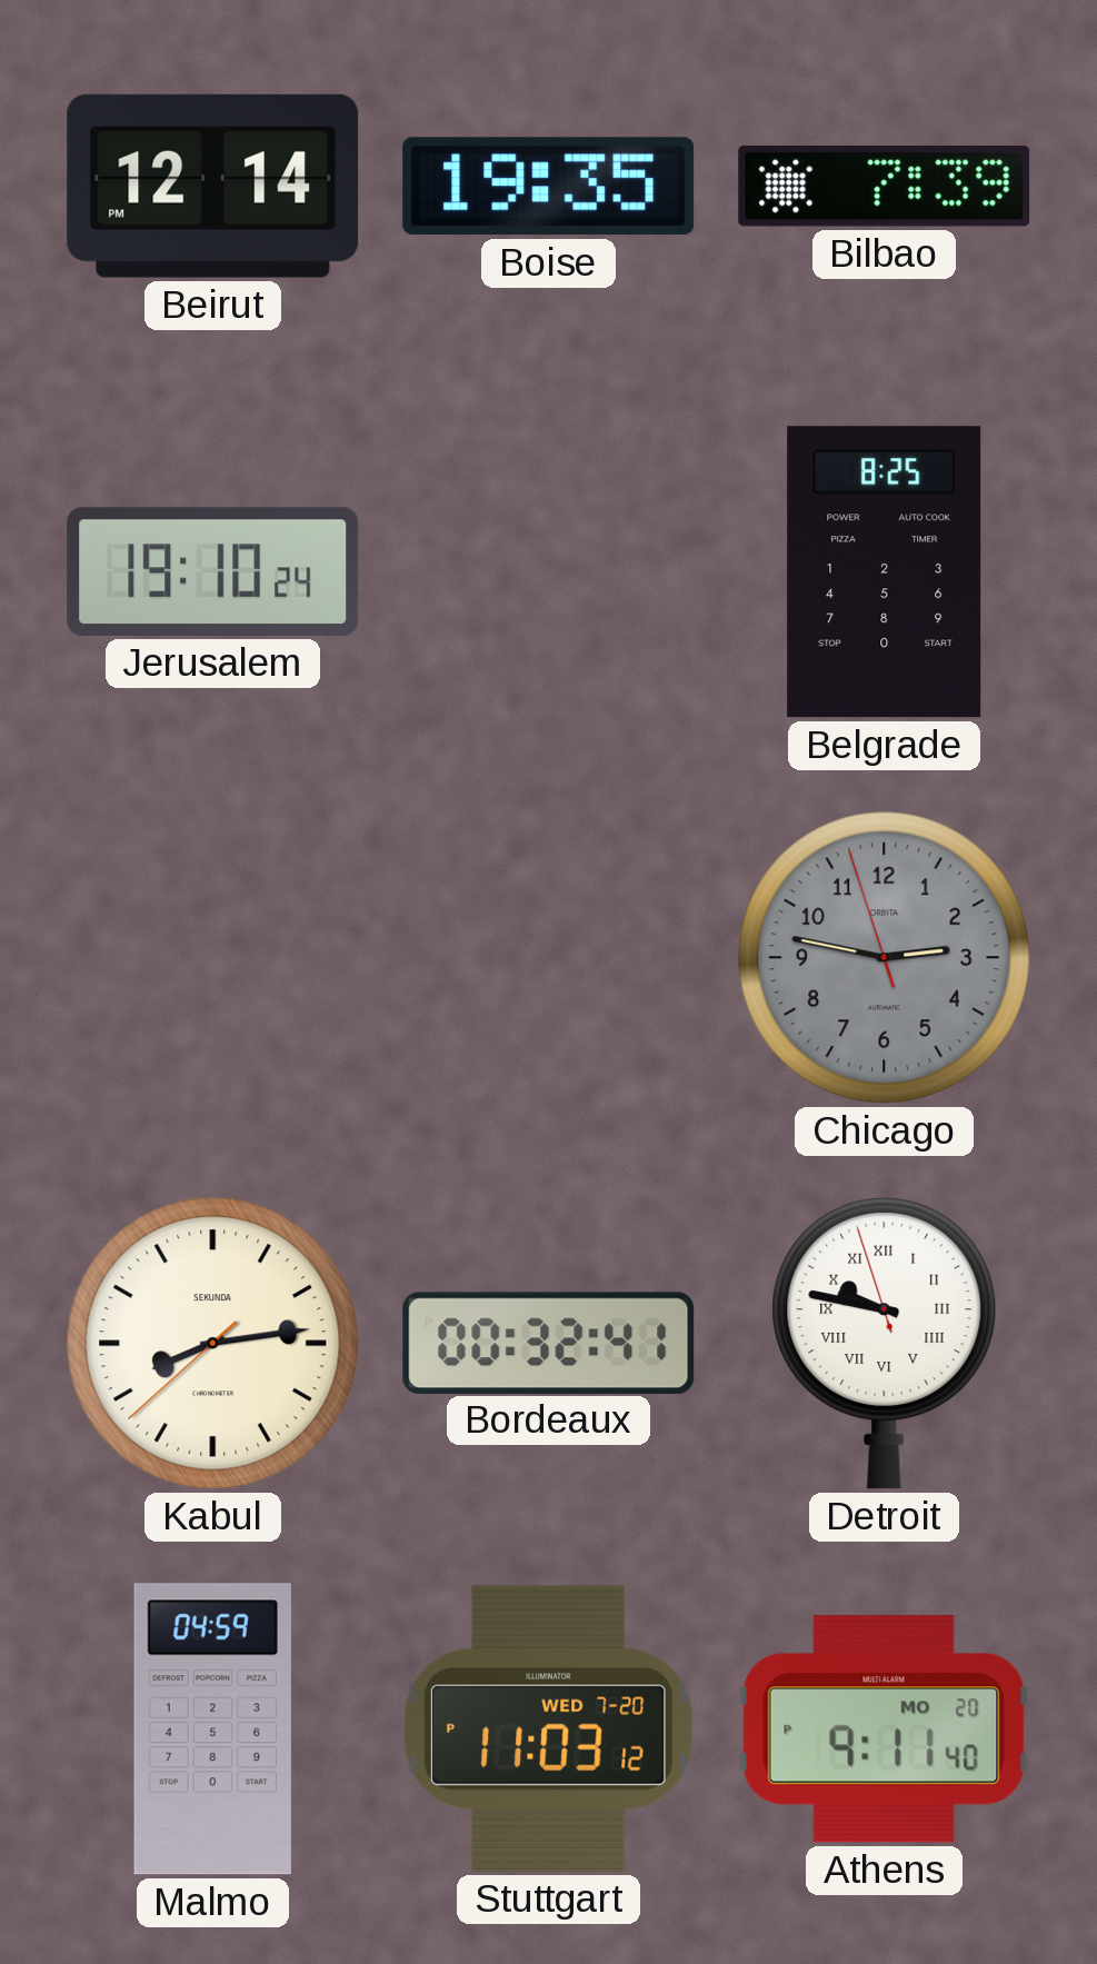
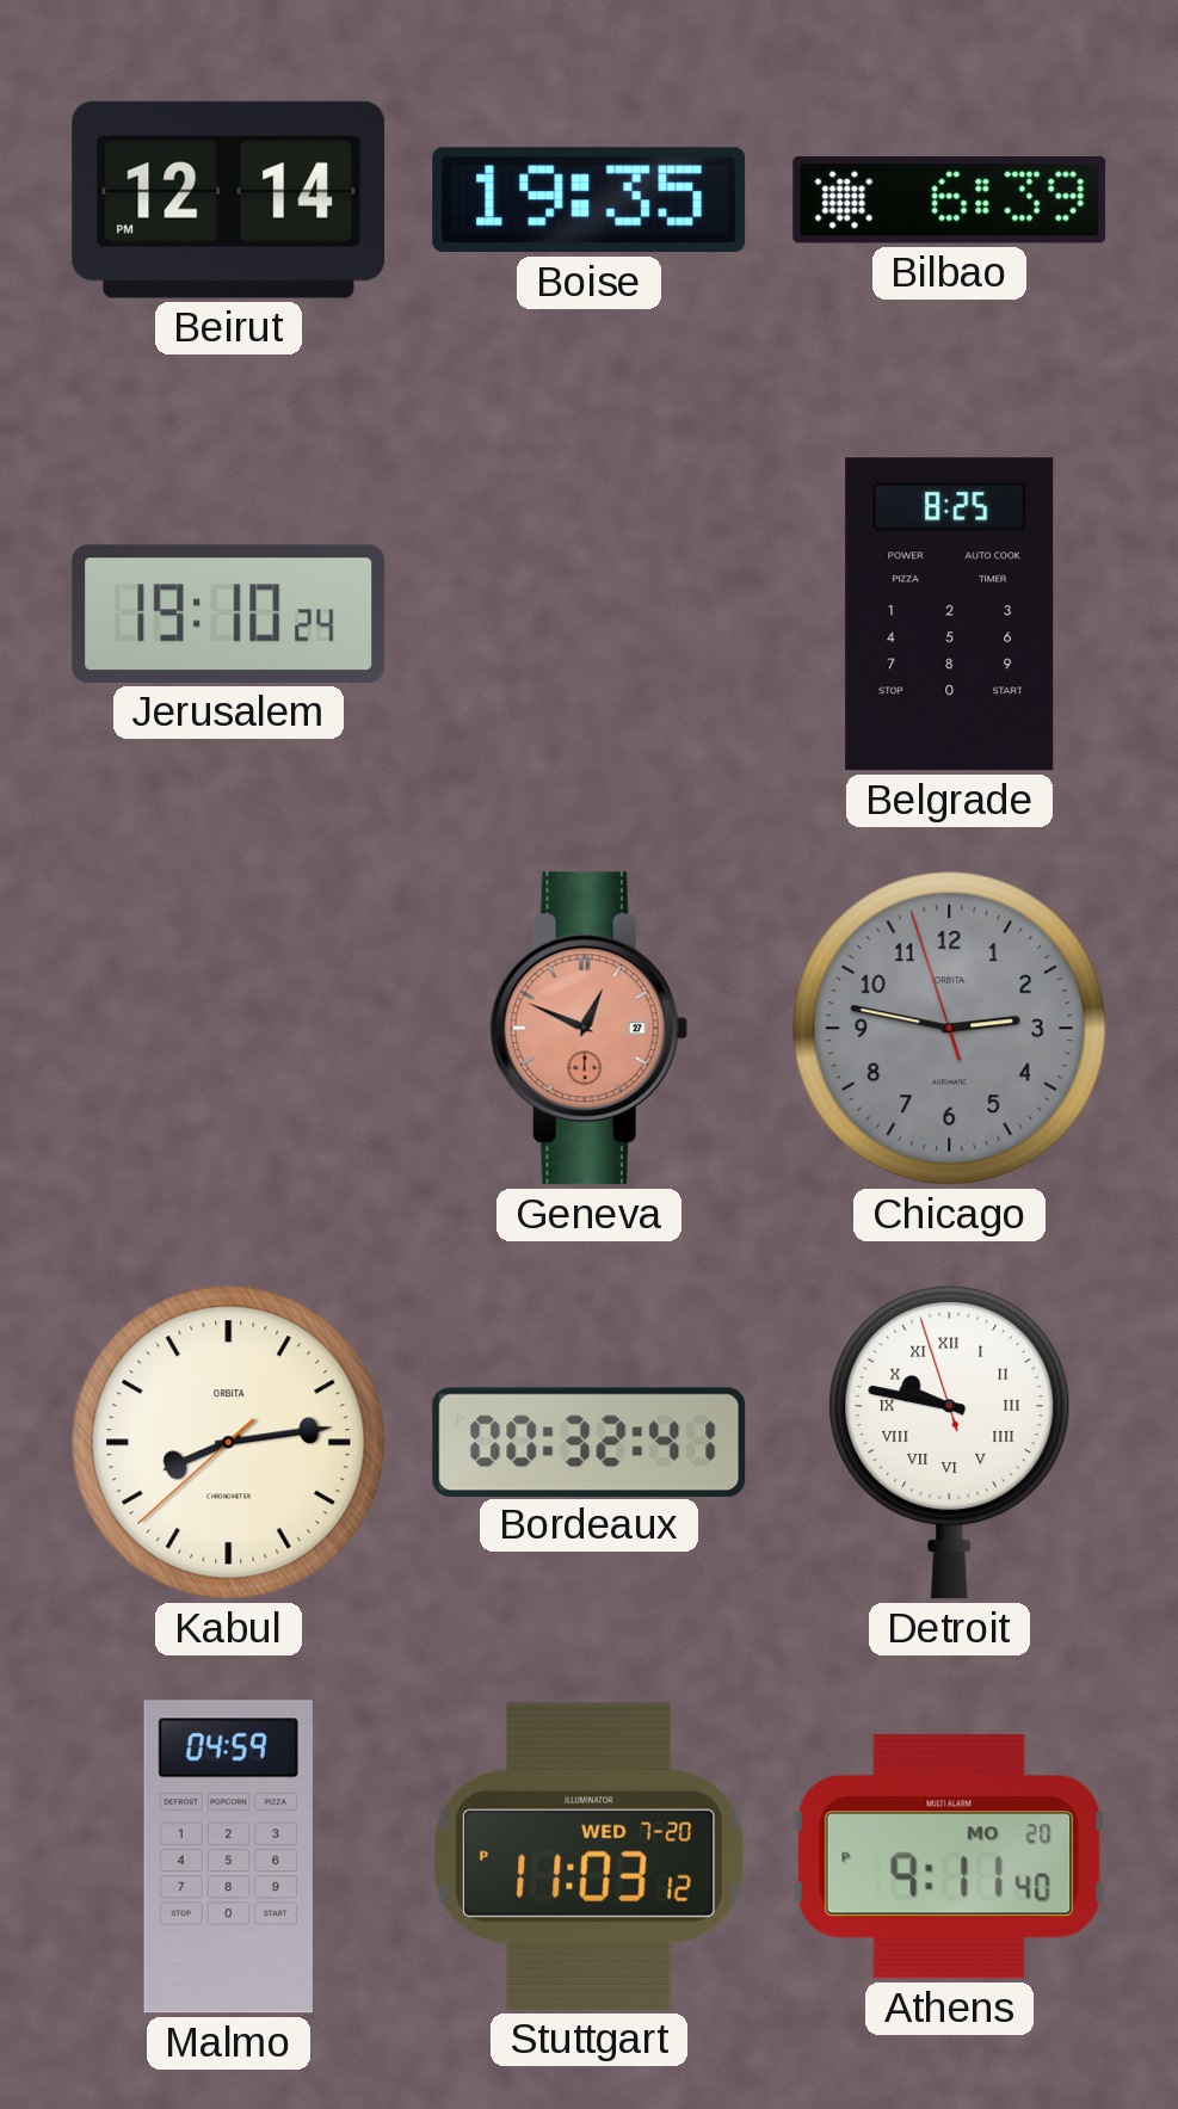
Bilbao: 7:39 -> 6:39
Geneva: none -> 12:49
Kabul brand: SEKUNDA -> ORBITA
